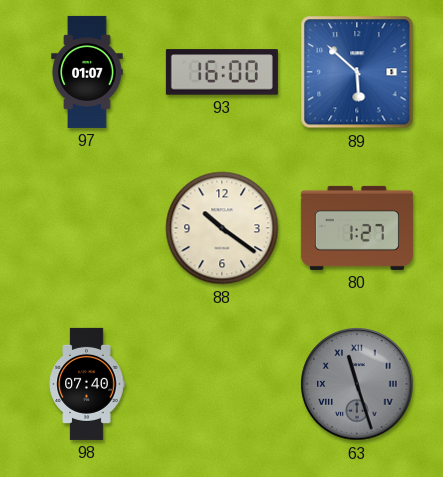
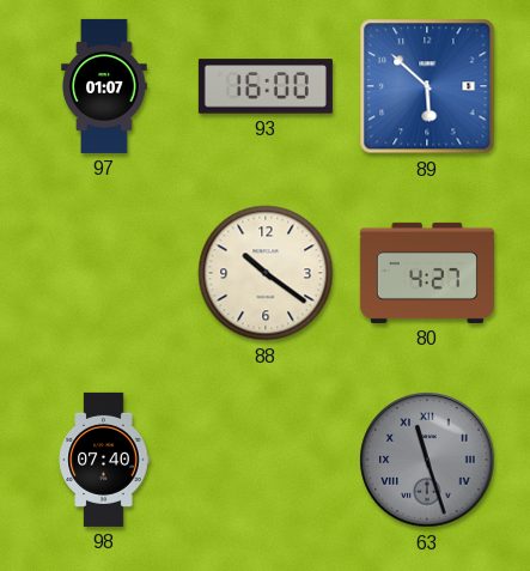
80: 1:27 -> 4:27
